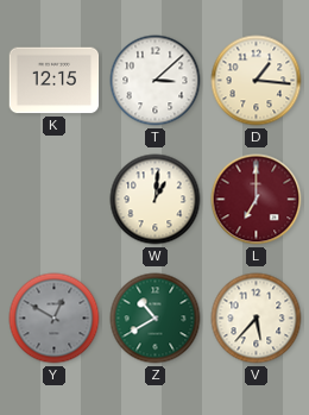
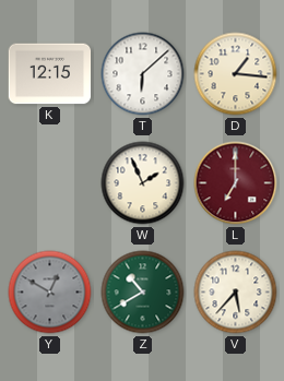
T: 3:08 -> 6:08
W: 1:01 -> 1:56
